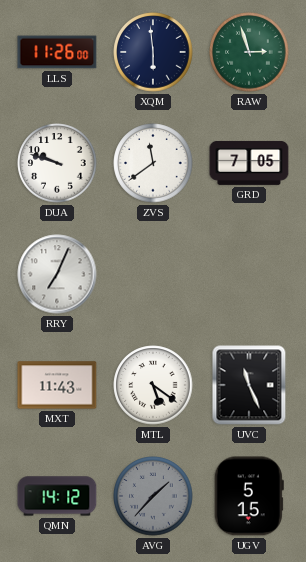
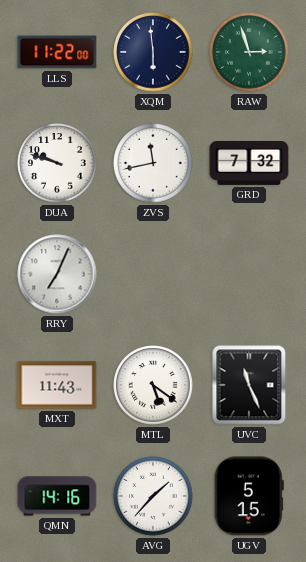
LLS: 11:26 -> 11:22
ZVS: 11:39 -> 11:43
GRD: 7:05 -> 7:32
QMN: 14:12 -> 14:16
AVG dial: grey -> white
